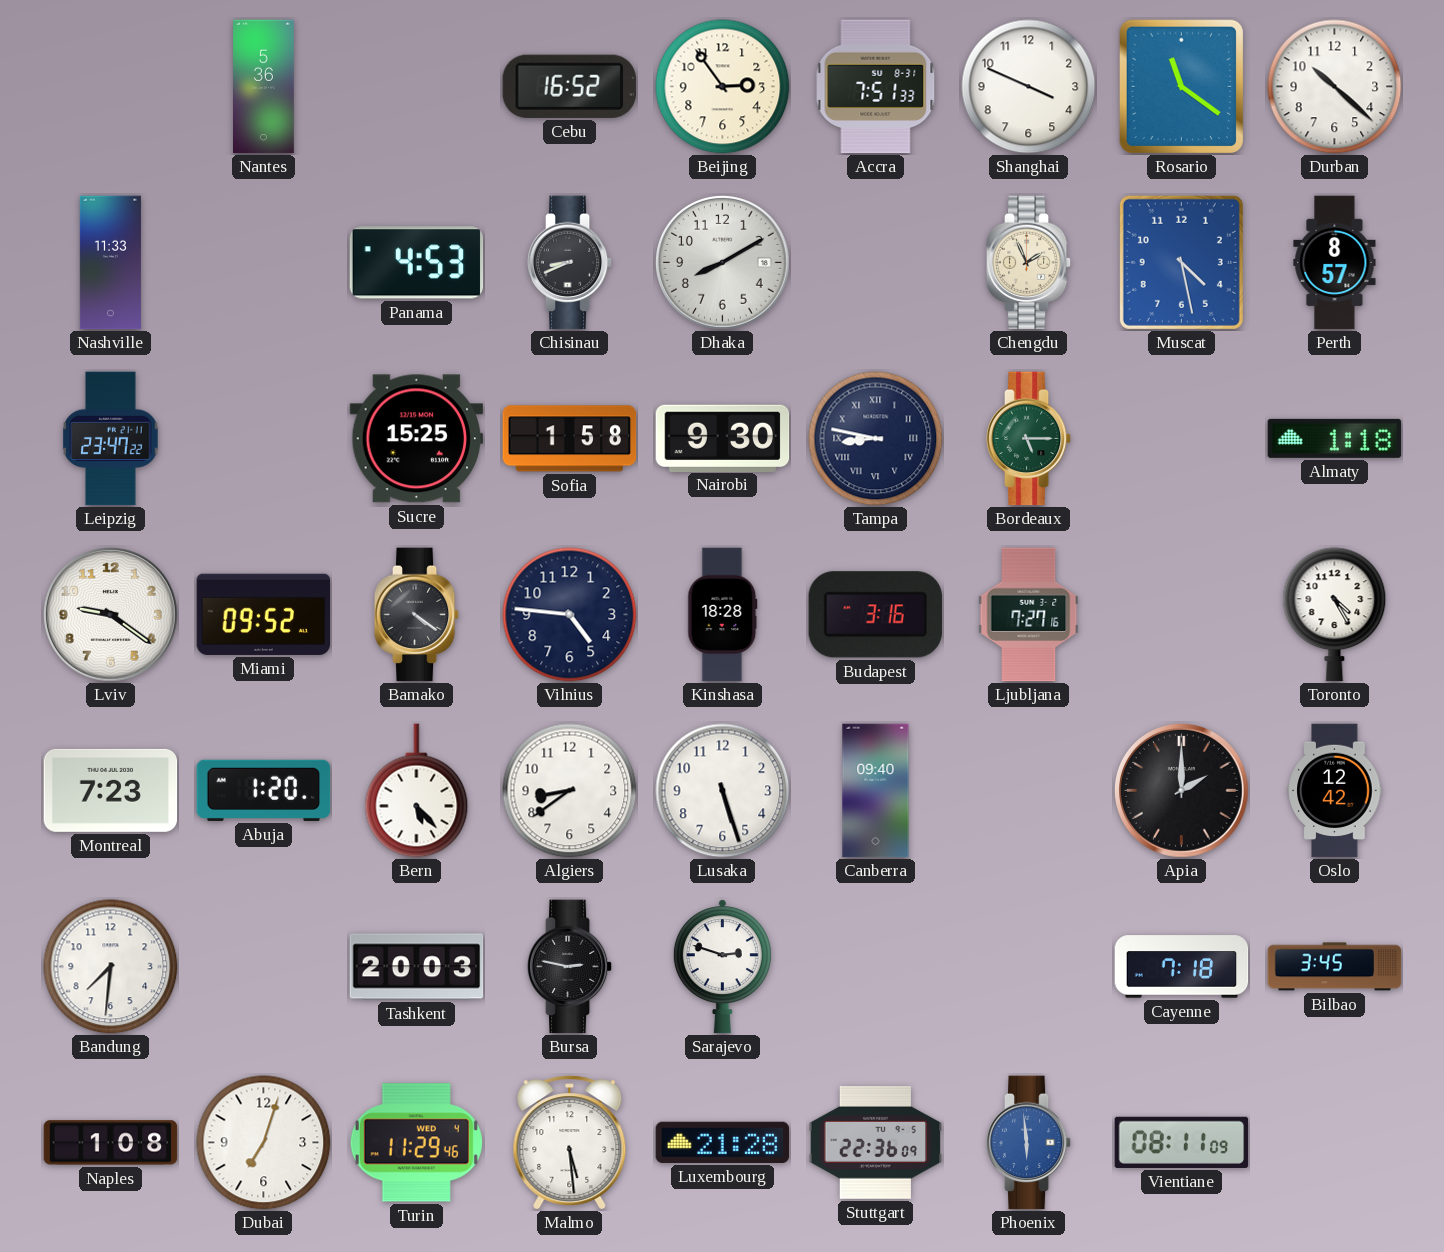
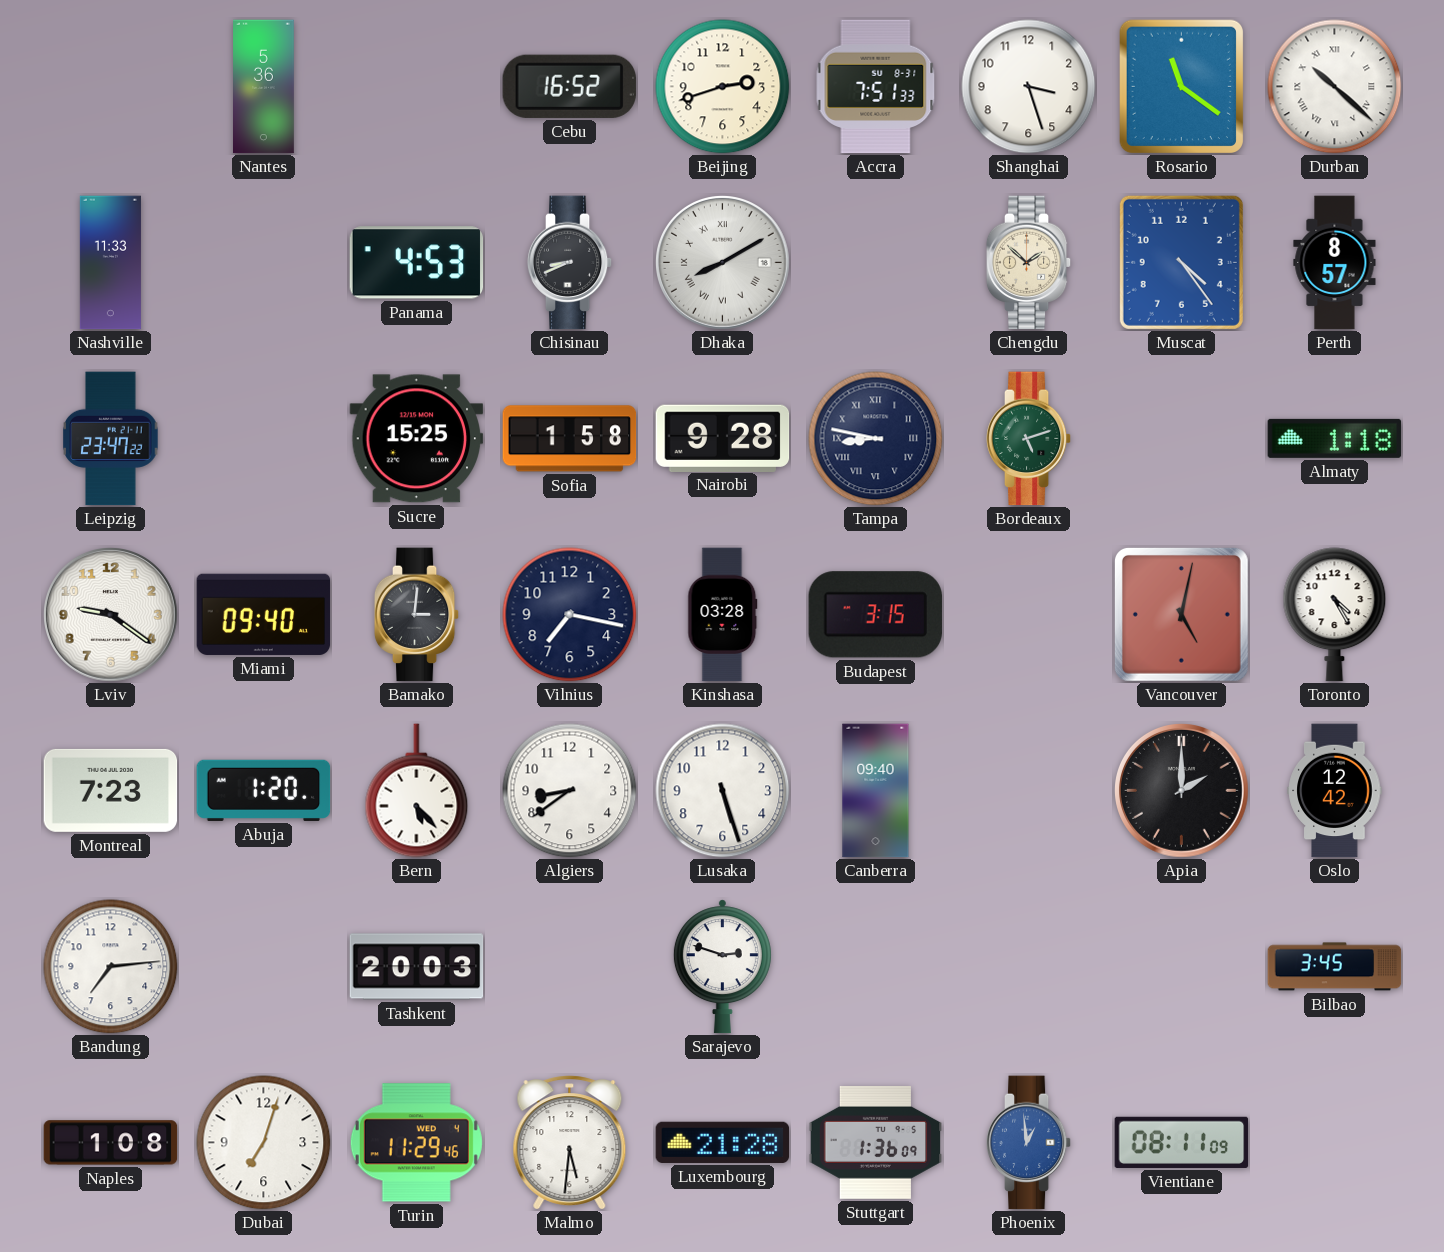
Beijing: 2:54 -> 2:42
Shanghai: 3:49 -> 3:27
Durban numerals: Arabic -> Roman
Dhaka numerals: Arabic -> Roman
Chengdu: 1:56 -> 1:52
Muscat: 4:28 -> 4:24
Nairobi: 9:30 -> 9:28
Bordeaux: 5:15 -> 5:12
Miami: 09:52 -> 09:40
Bamako: 4:21 -> 3:01
Vilnius: 4:46 -> 7:17
Kinshasa: 18:28 -> 03:28
Budapest: 3:16 -> 3:15
Ljubljana: 7:27 -> none
Vancouver: none -> 5:02
Bandung: 7:31 -> 7:14
Bursa: 2:47 -> none
Cayenne: 7:18 -> none
Malmo: 5:29 -> 5:31
Stuttgart: 22:36 -> 1:36
Phoenix: 5:59 -> 12:59
